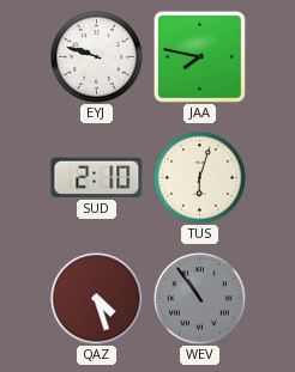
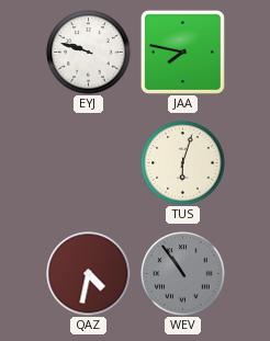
SUD: 2:10 -> none
QAZ: 4:27 -> 4:32
